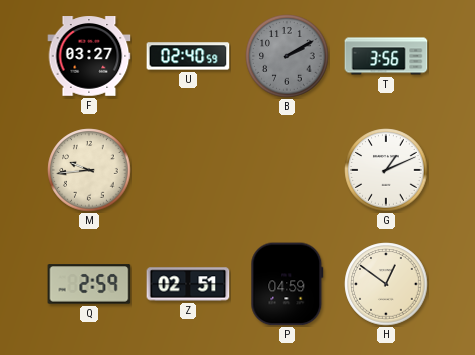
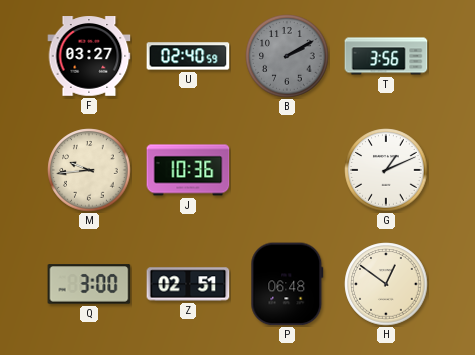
J: none -> 10:36
Q: 2:59 -> 3:00
P: 04:59 -> 06:48
